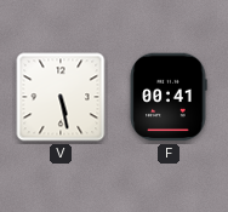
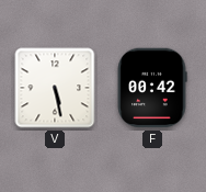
F: 00:41 -> 00:42
